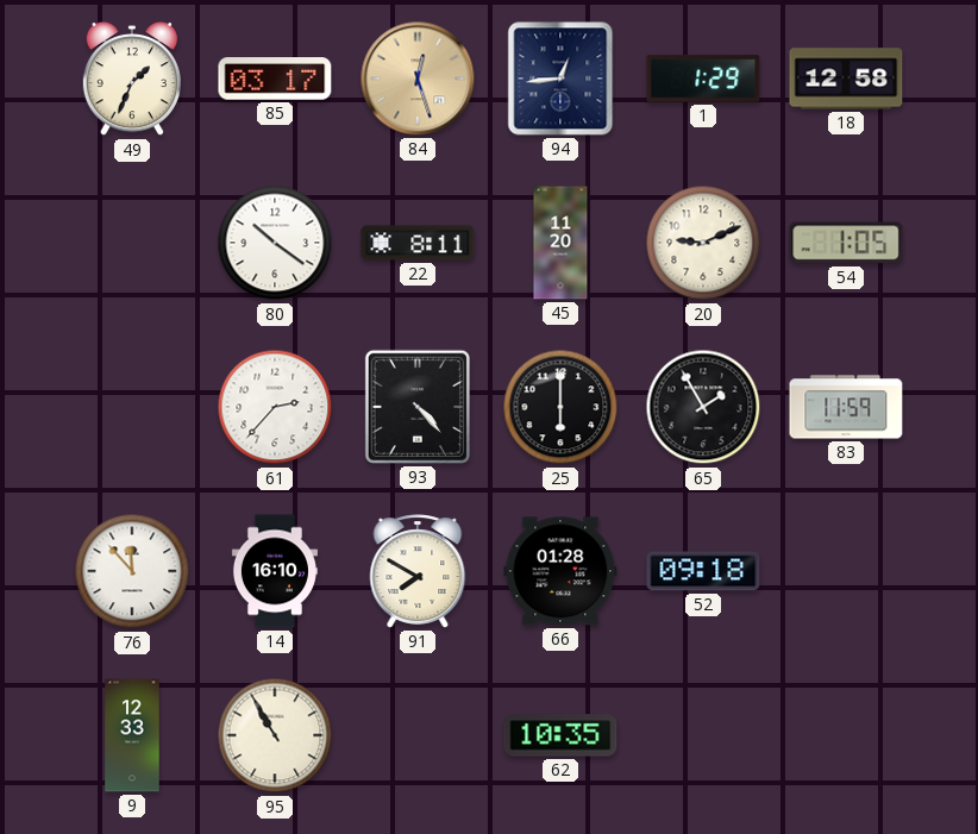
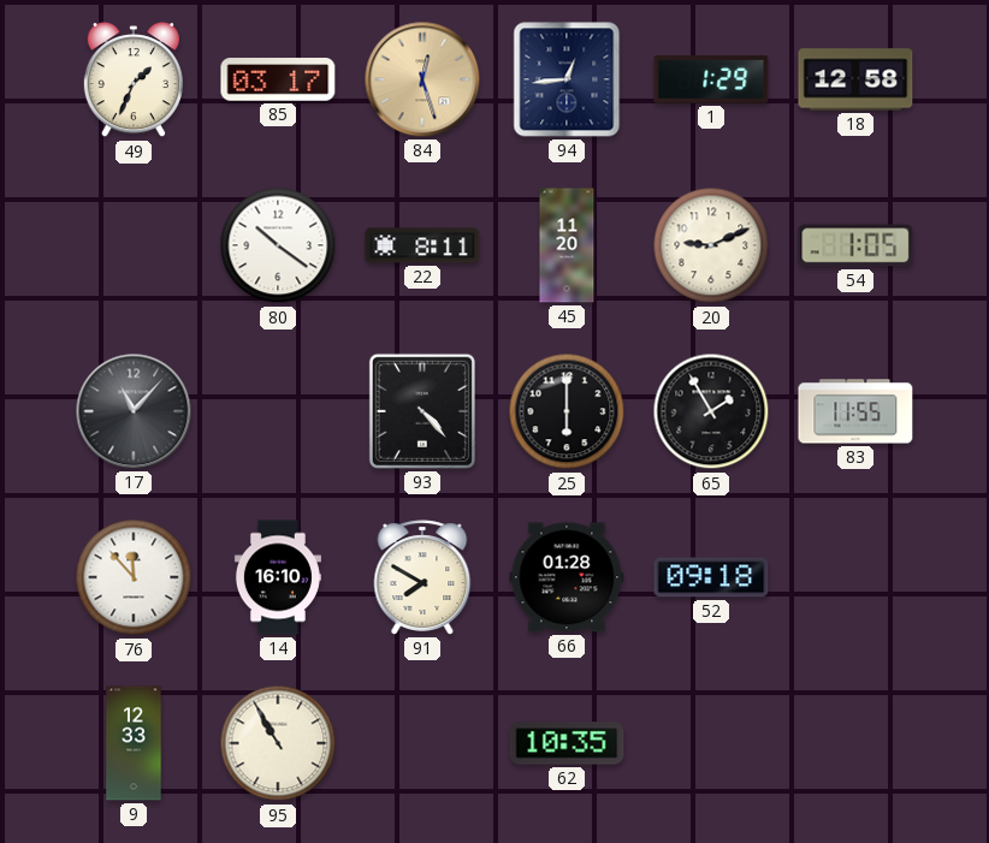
17: none -> 11:07
61: 2:37 -> none
83: 11:59 -> 11:55
